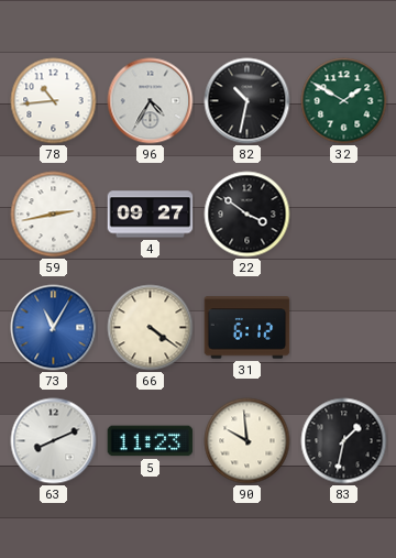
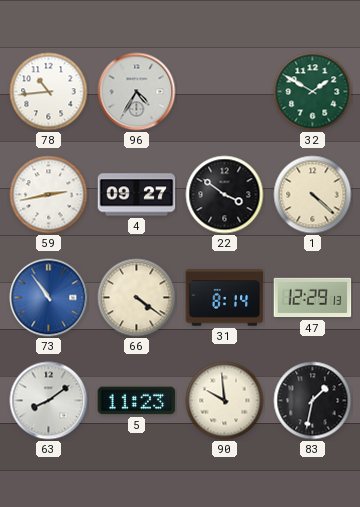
82: 10:32 -> none
1: none -> 4:22
73: 11:05 -> 10:54
31: 6:12 -> 8:14
47: none -> 12:29
63: 8:11 -> 8:09
